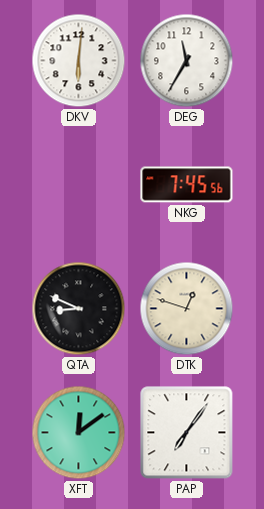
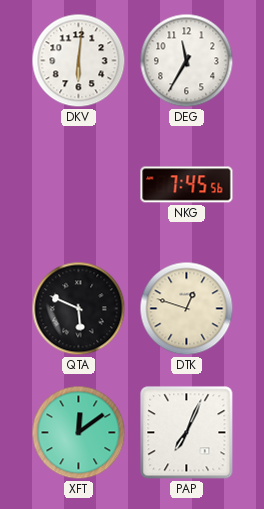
QTA: 8:49 -> 5:49
PAP: 7:06 -> 7:04
